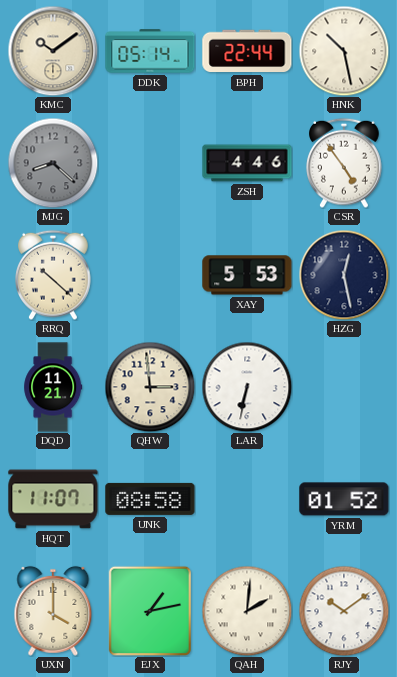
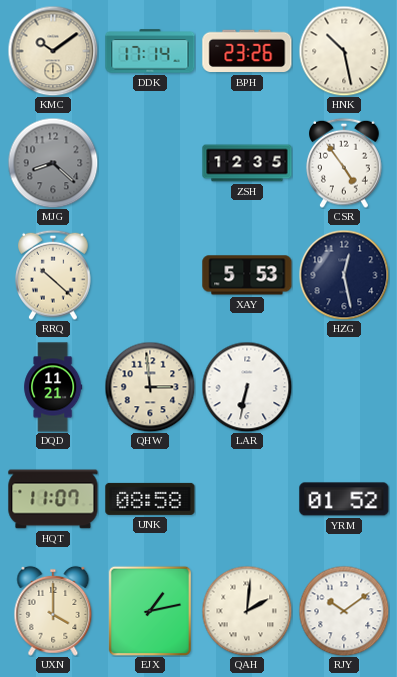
DDK: 05:14 -> 17:14
BPH: 22:44 -> 23:26
ZSH: 4:46 -> 12:35
